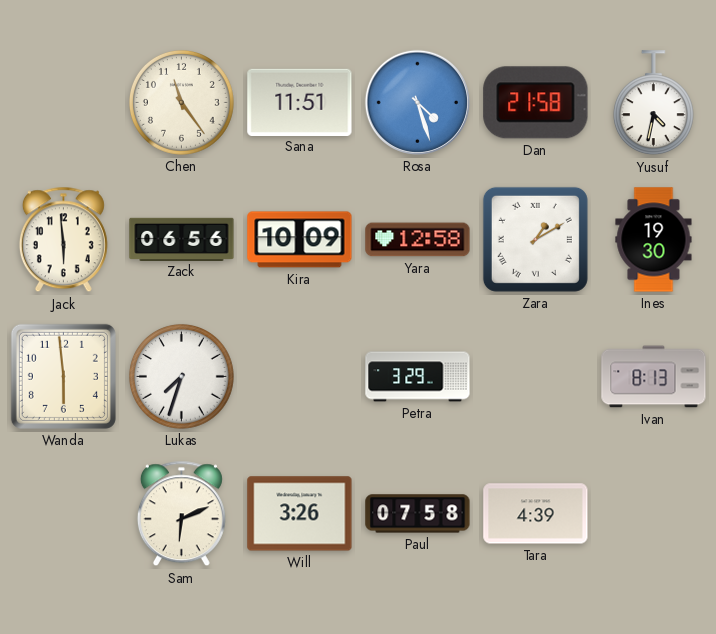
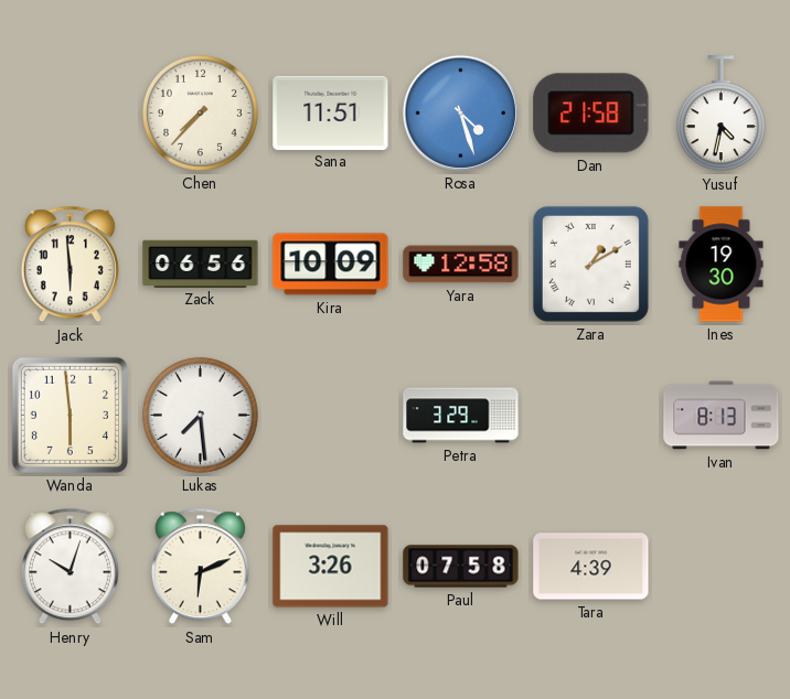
Chen: 11:24 -> 7:37
Lukas: 7:33 -> 7:29
Henry: none -> 10:03
